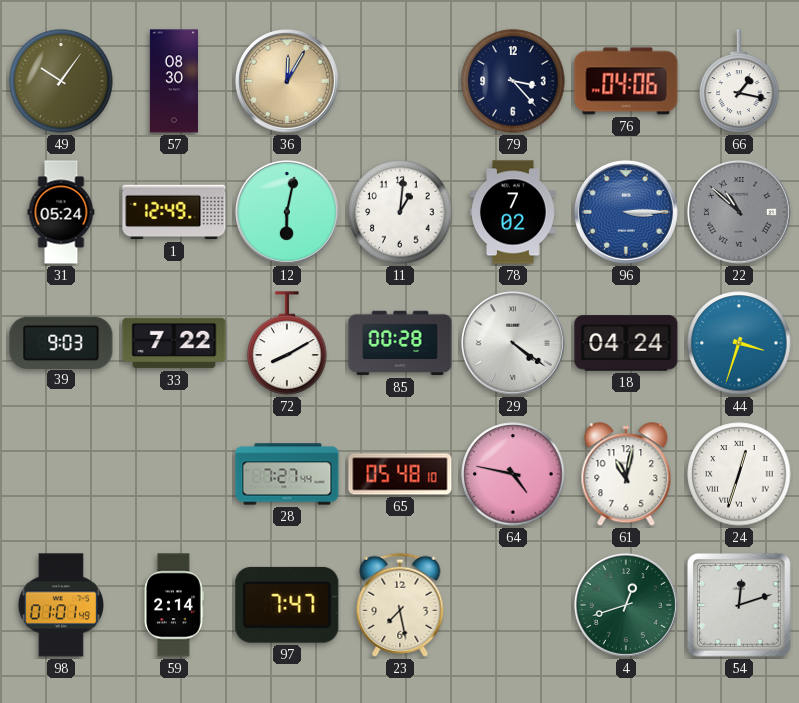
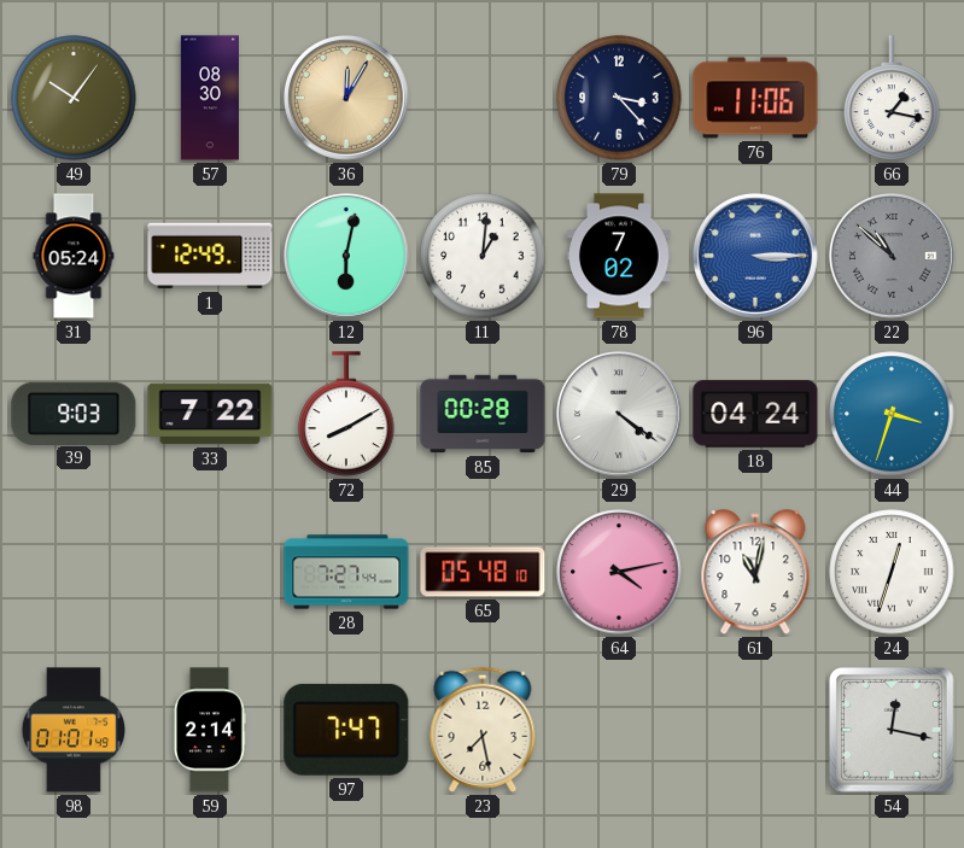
76: 04:06 -> 11:06
64: 4:47 -> 4:13
4: 12:42 -> none
54: 12:12 -> 12:17
